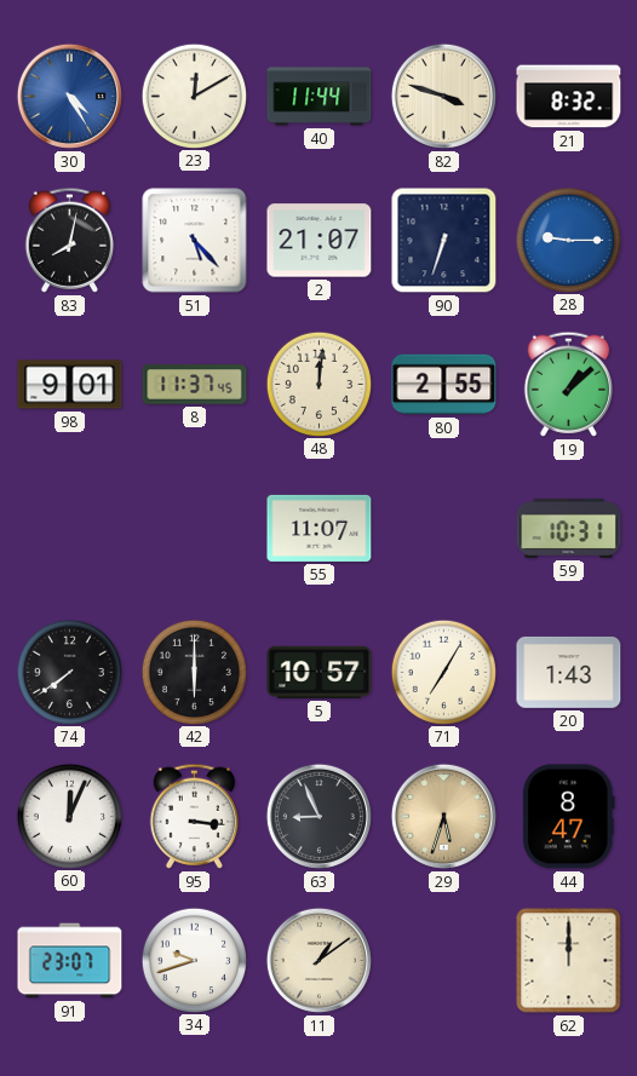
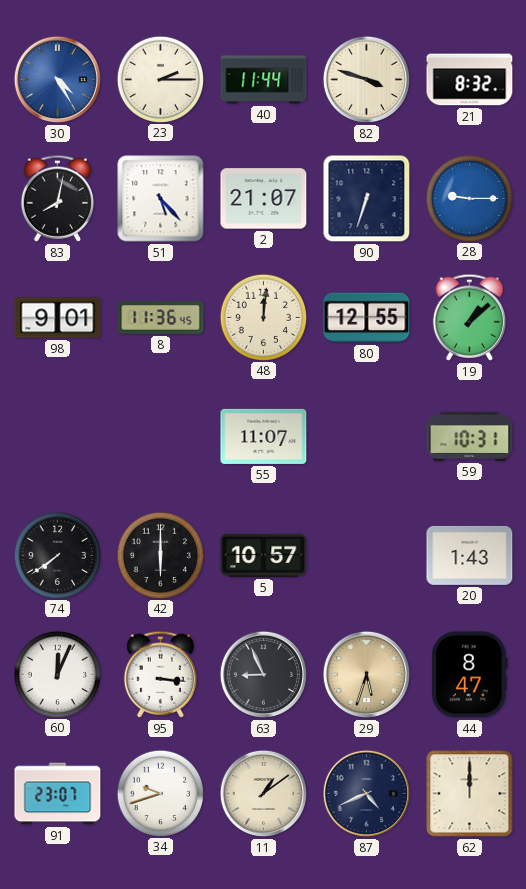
23: 12:10 -> 2:15
8: 11:37 -> 11:36
80: 2:55 -> 12:55
71: 7:05 -> none
87: none -> 4:41
